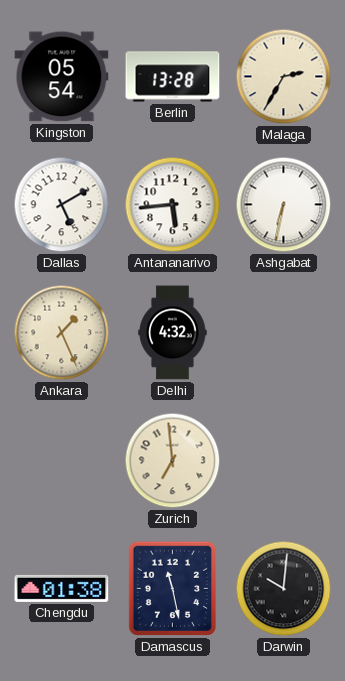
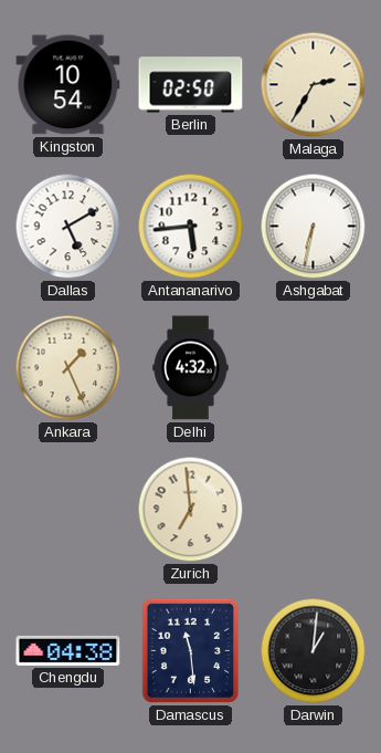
Kingston: 05:54 -> 10:54
Berlin: 13:28 -> 02:50
Chengdu: 01:38 -> 04:38
Damascus: 11:28 -> 11:29
Darwin: 10:01 -> 1:01
